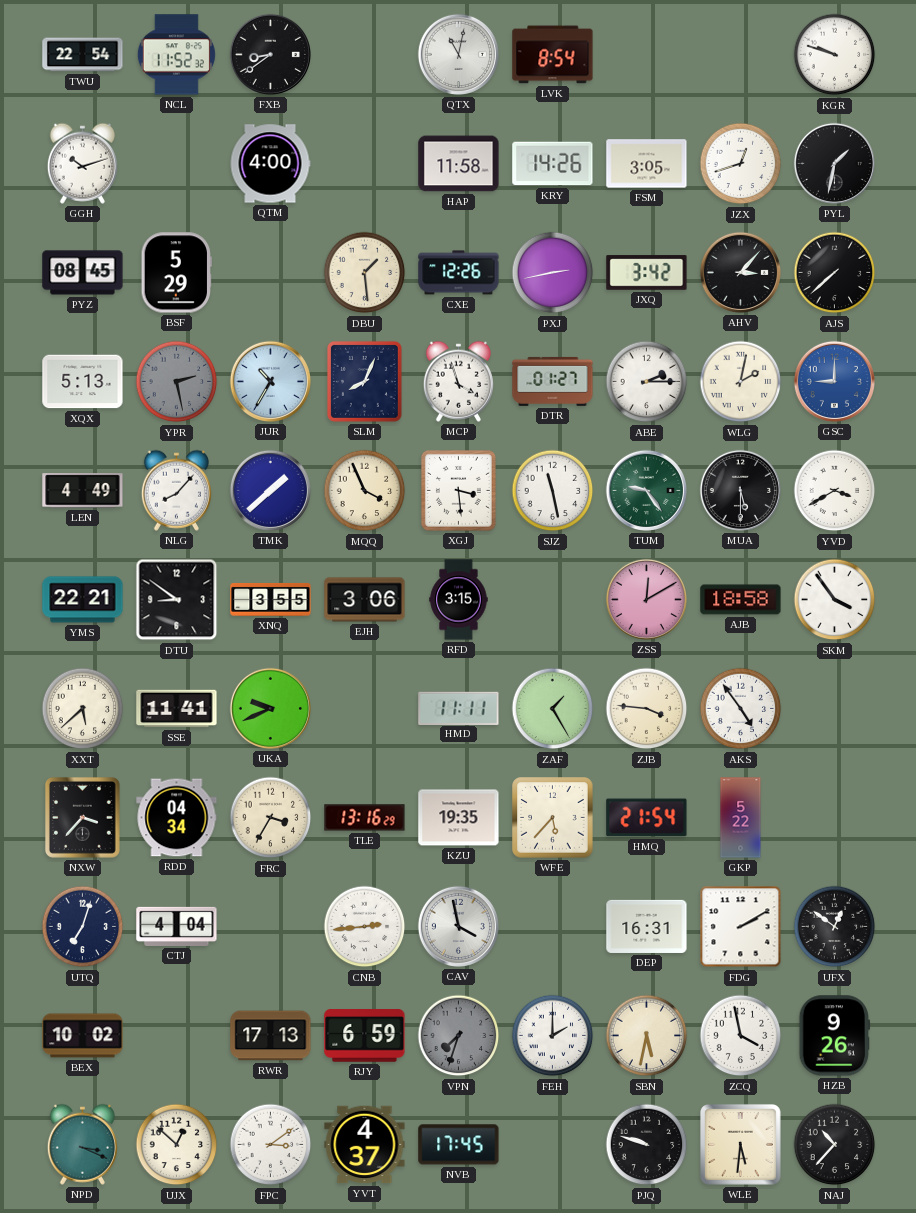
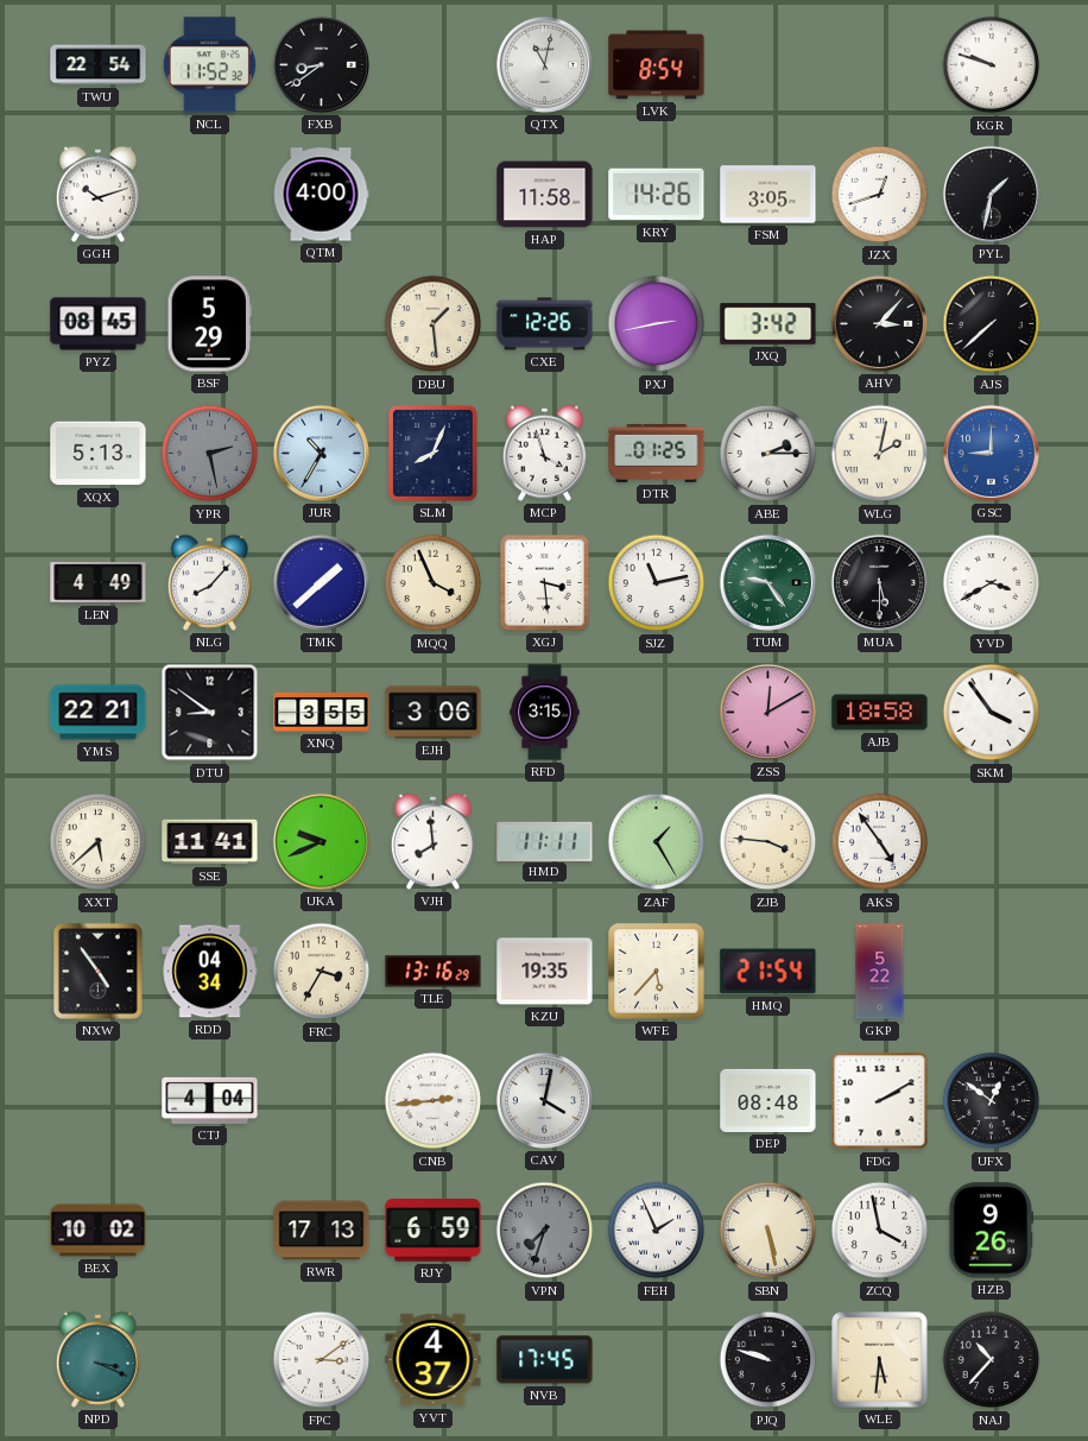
DTR: 01:27 -> 01:25
SJZ: 11:28 -> 11:13
VJH: none -> 7:59
NXW: 3:37 -> 4:54
UTQ: 7:03 -> none
CAV: 3:58 -> 4:02
DEP: 16:31 -> 08:48
FEH: 2:00 -> 1:56
SBN: 5:32 -> 5:28
UJX: 12:52 -> none
